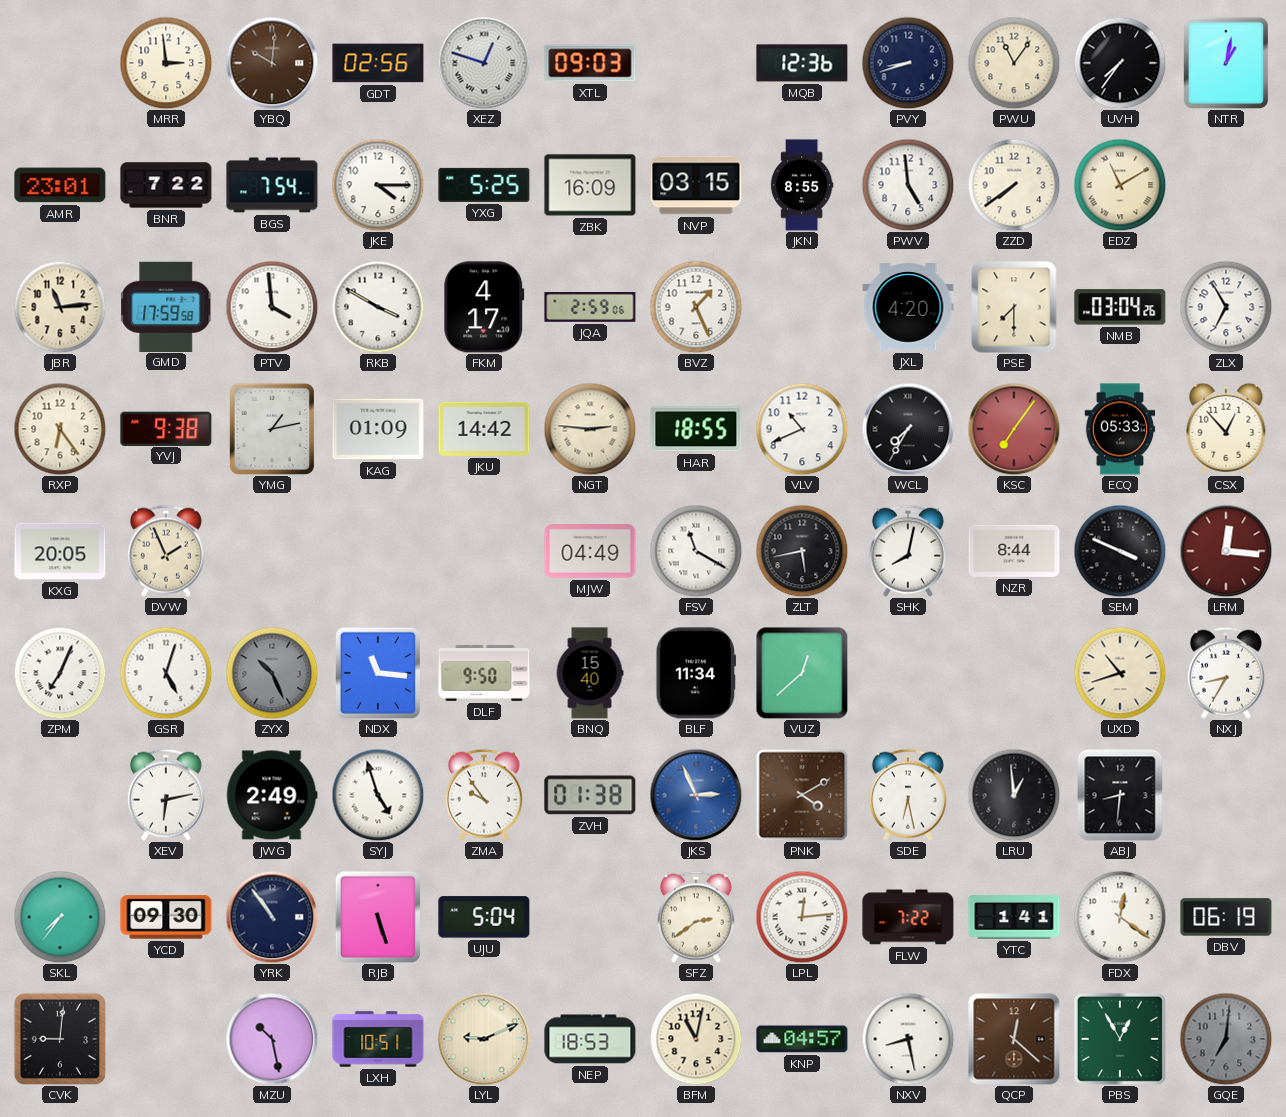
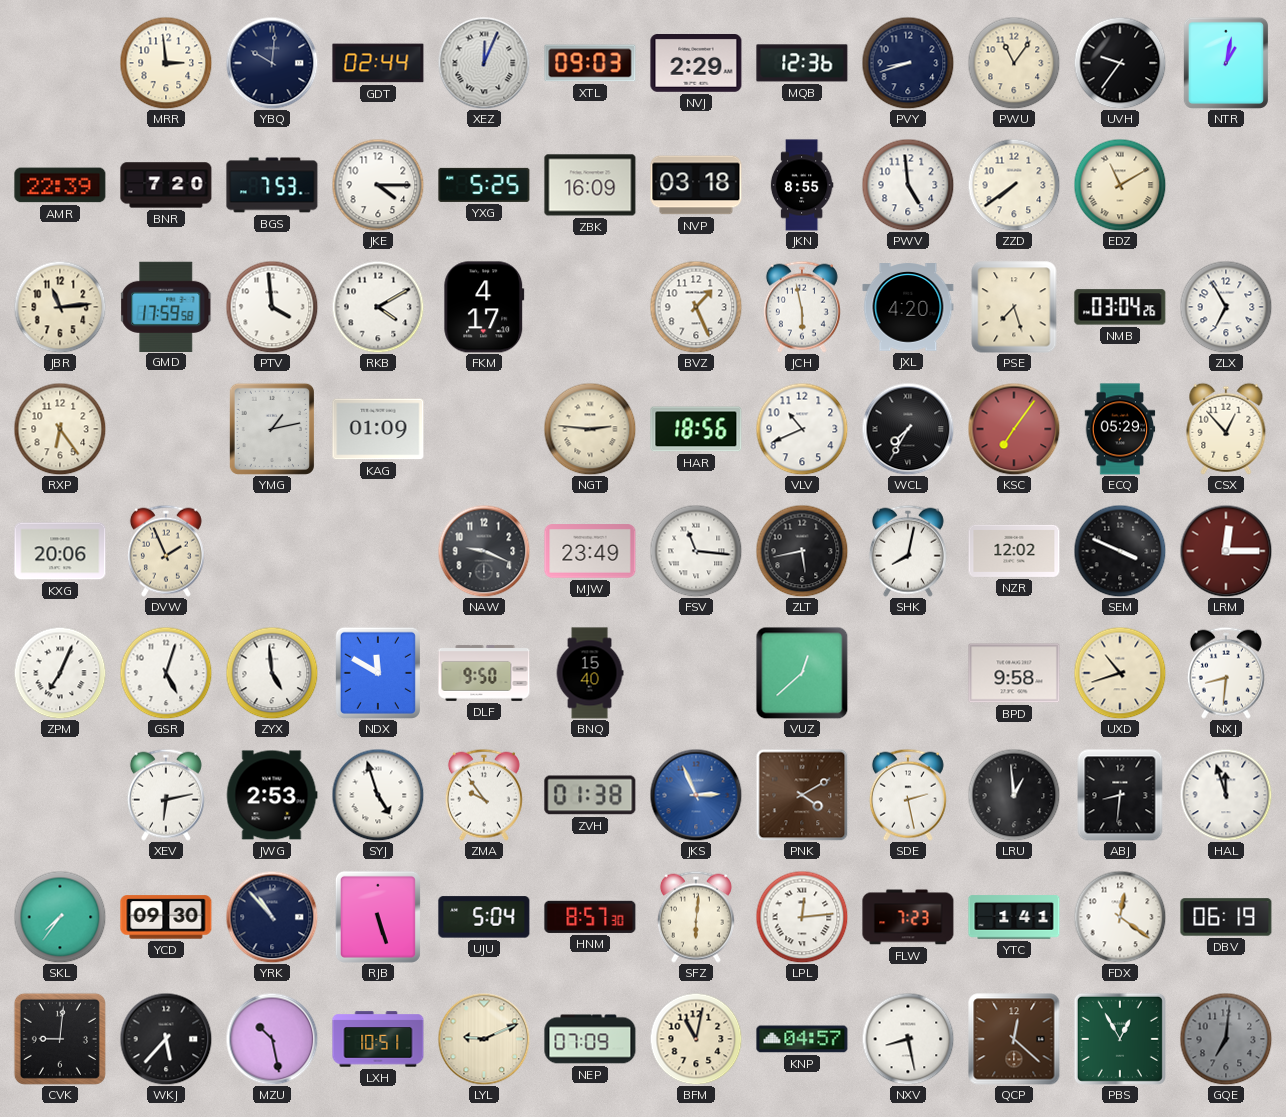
YBQ dial: brown -> navy
GDT: 02:56 -> 02:44
XEZ: 12:48 -> 12:04
NVJ: none -> 2:29
UVH: 7:36 -> 9:36
AMR: 23:01 -> 22:39
BNR: 7:22 -> 7:20
BGS: 7:54 -> 7:53
NVP: 03:15 -> 03:18
RKB: 3:50 -> 4:10
JQA: 2:59 -> none
JCH: none -> 5:58
PSE: 7:30 -> 7:27
YVJ: 9:38 -> none
JKU: 14:42 -> none
HAR: 18:55 -> 18:56
ECQ: 05:33 -> 05:29
KXG: 20:05 -> 20:06
NAW: none -> 9:19
MJW: 04:49 -> 23:49
FSV: 11:20 -> 11:16
NZR: 8:44 -> 12:02
LRM: 12:16 -> 12:15
ZYX: 10:26 -> 4:59
ZYX dial: grey -> white
NDX: 11:16 -> 11:50
BLF: 11:34 -> none
BPD: none -> 9:58
NXJ: 8:35 -> 8:31
JWG: 2:49 -> 2:53
SDE: 6:28 -> 2:28
HAL: none -> 11:57
YRK: 10:54 -> 10:53
HNM: none -> 8:57
SFZ: 2:39 -> 6:01
FLW: 7:22 -> 7:23
WKJ: none -> 5:37
NEP: 18:53 -> 07:09
